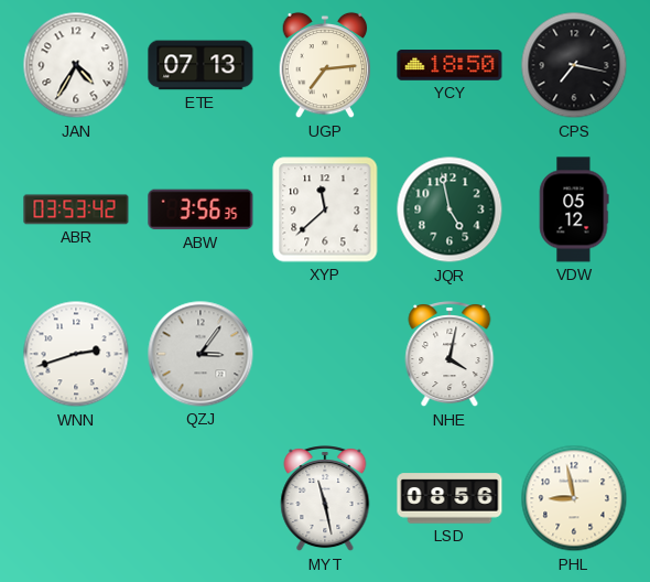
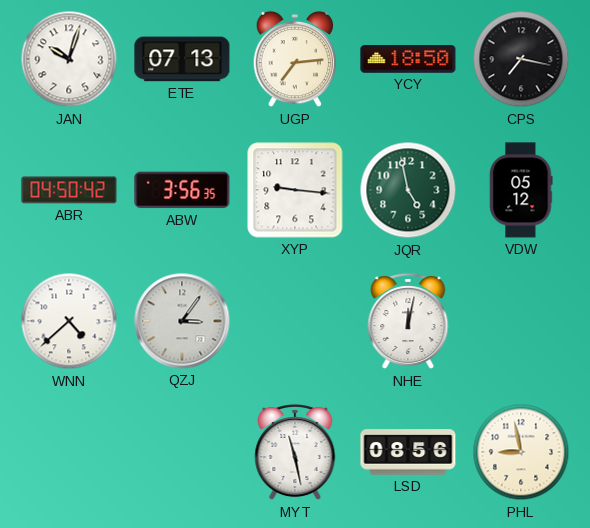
JAN: 4:35 -> 10:03
ABR: 03:53 -> 04:50
XYP: 11:38 -> 9:16
WNN: 2:42 -> 4:38
NHE: 4:02 -> 12:02
